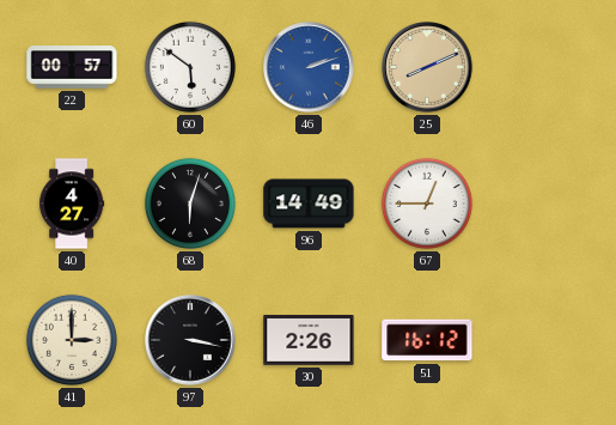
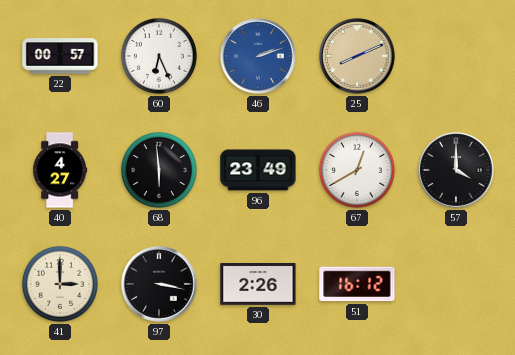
60: 5:51 -> 6:26
68: 6:03 -> 5:59
96: 14:49 -> 23:49
67: 12:45 -> 12:40
57: none -> 4:00
